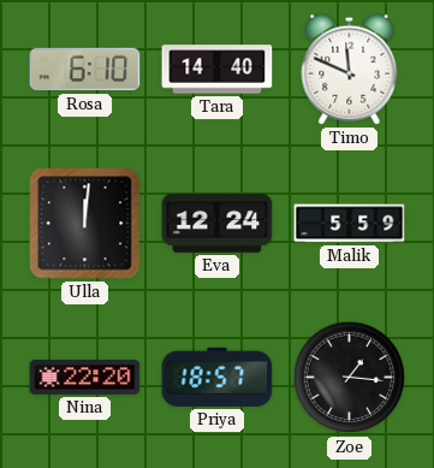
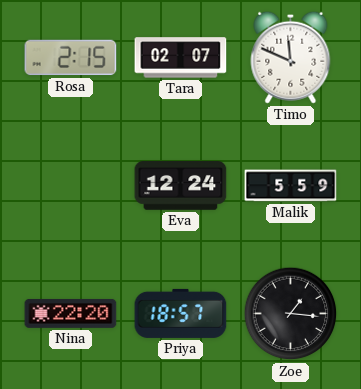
Rosa: 6:10 -> 2:15
Tara: 14:40 -> 02:07
Ulla: 12:01 -> none
